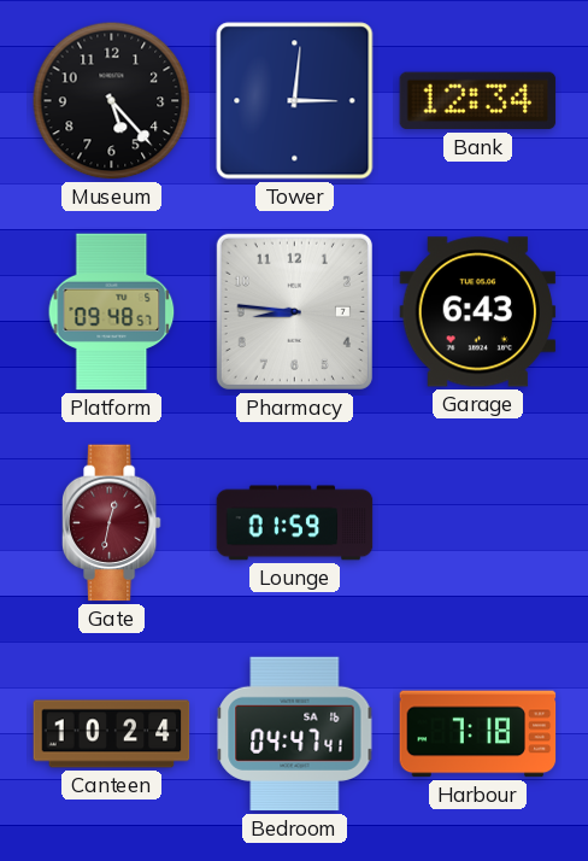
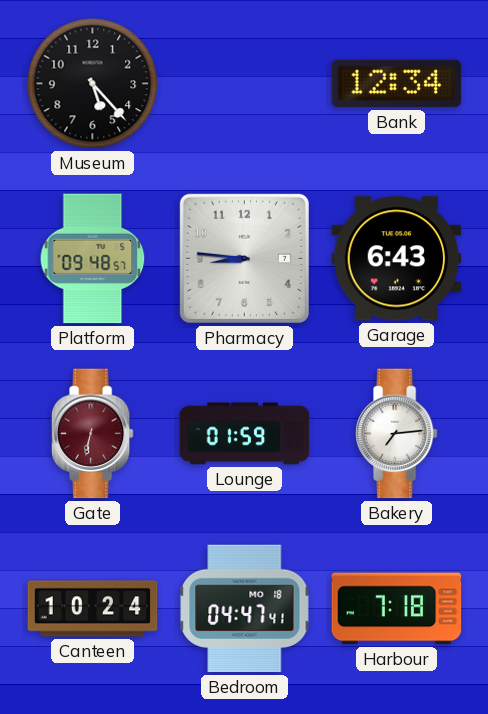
Tower: 3:01 -> none
Gate: 12:32 -> 6:32
Bakery: none -> 7:14
Bedroom date: SA 16 -> MO 18
